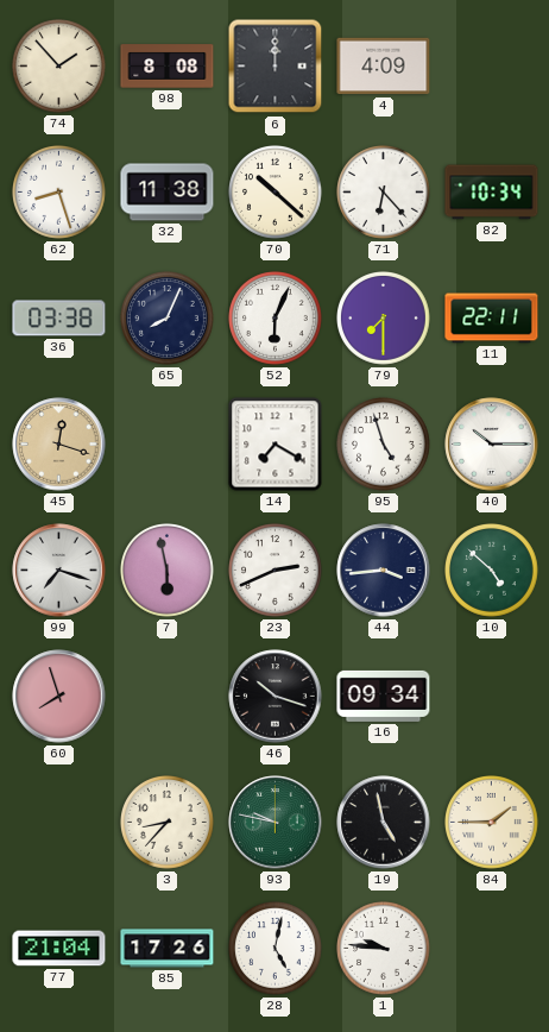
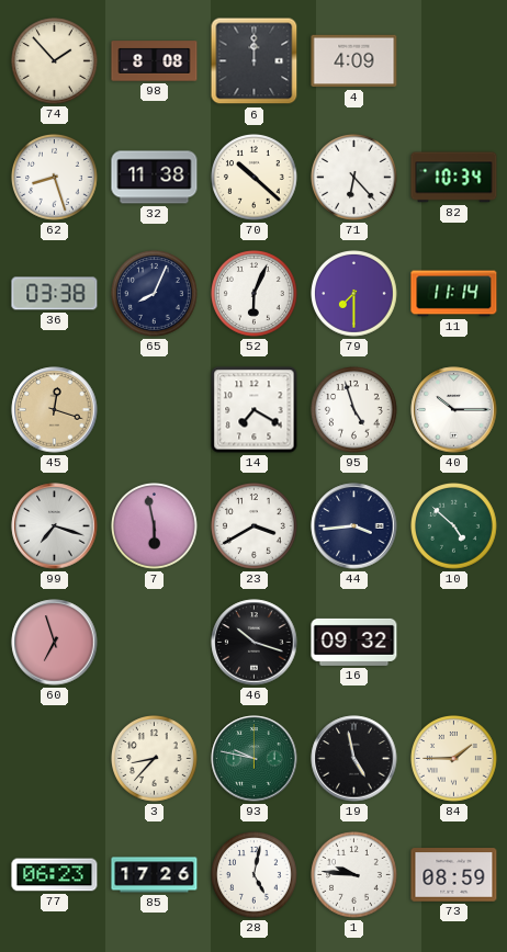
11: 22:11 -> 11:14
23: 2:41 -> 3:40
60: 7:57 -> 6:57
16: 09:34 -> 09:32
77: 21:04 -> 06:23
73: none -> 08:59
